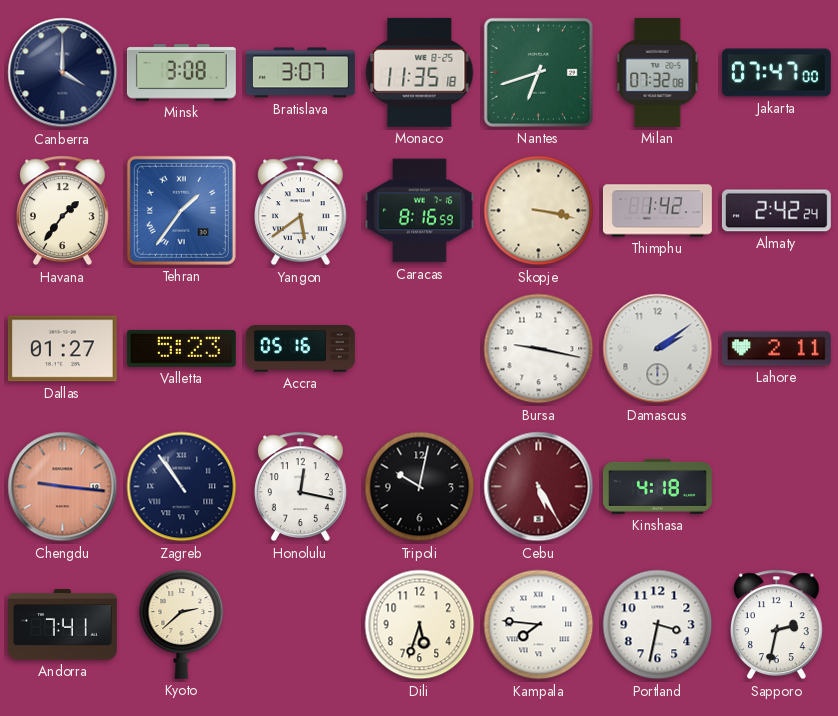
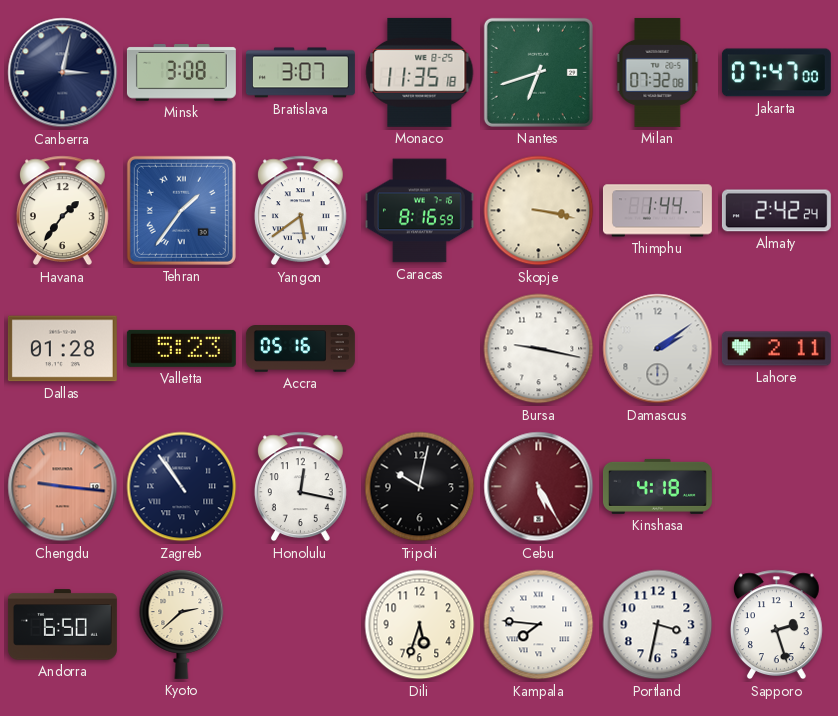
Canberra: 4:00 -> 3:02
Thimphu: 1:42 -> 1:44
Dallas: 01:27 -> 01:28
Andorra: 7:41 -> 6:50
Sapporo: 2:32 -> 2:27
